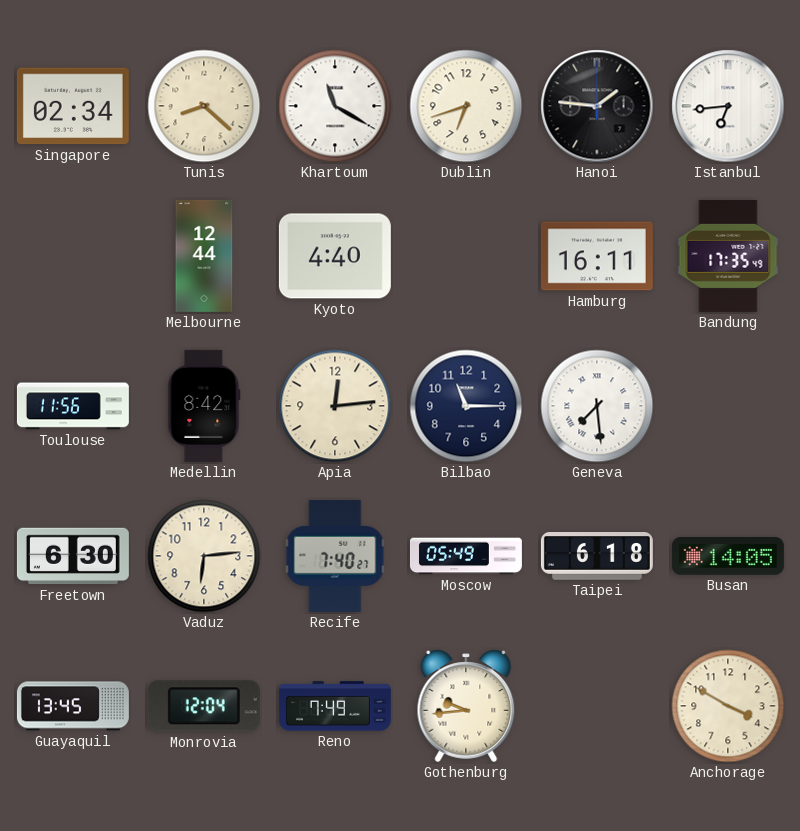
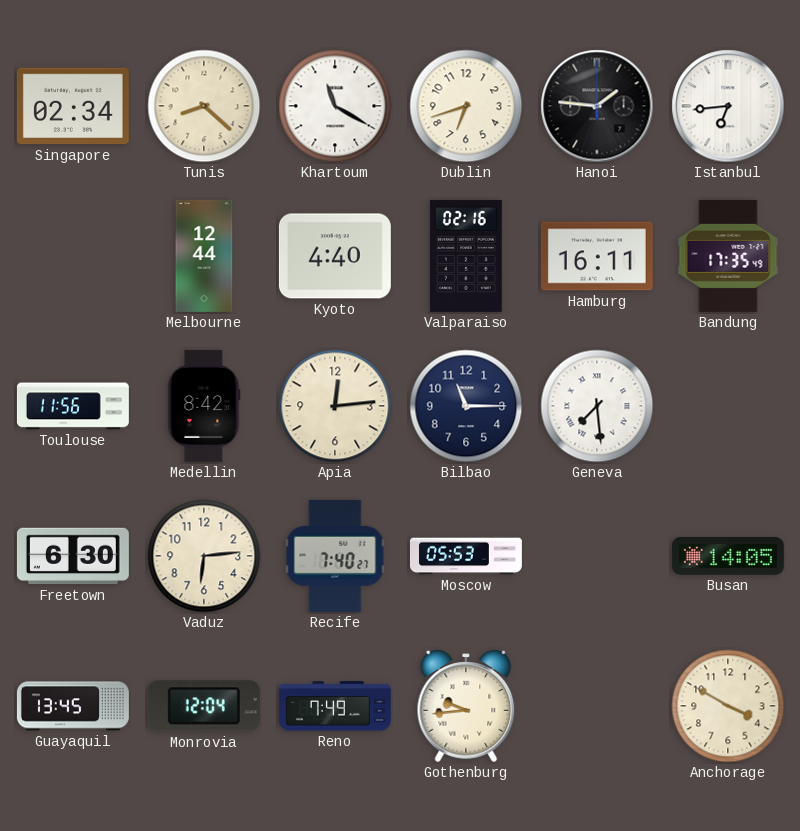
Valparaiso: none -> 02:16
Moscow: 05:49 -> 05:53
Taipei: 6:18 -> none
